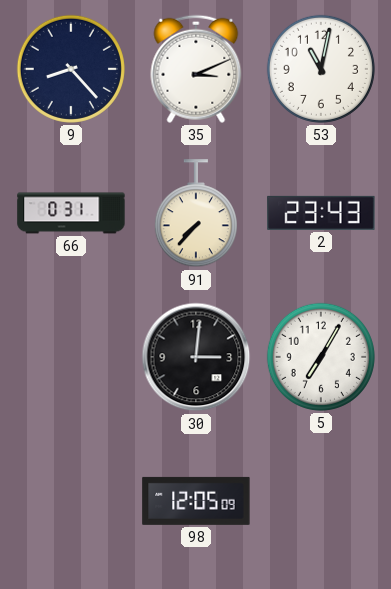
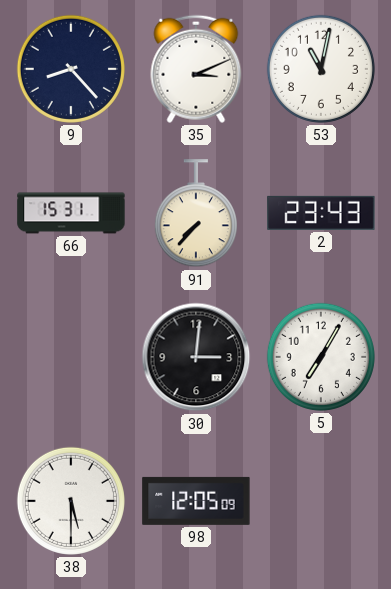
66: 0:31 -> 15:31
38: none -> 5:30
